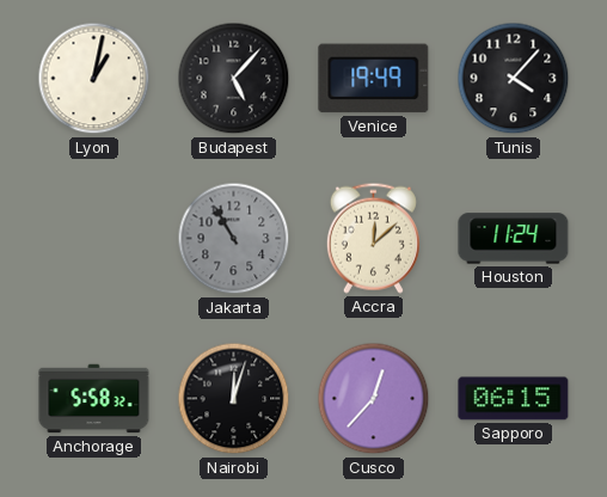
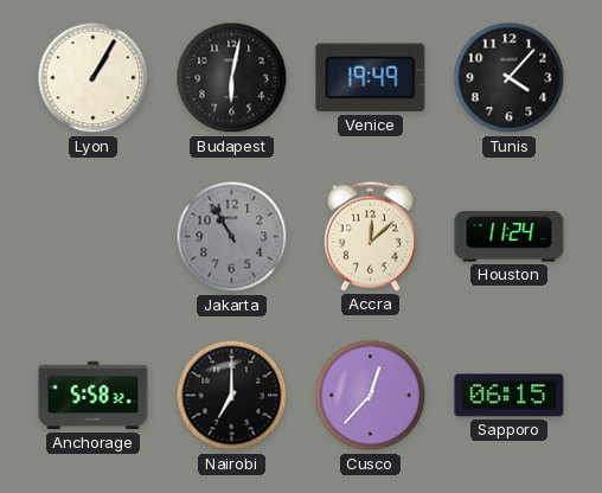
Lyon: 1:02 -> 1:05
Budapest: 5:07 -> 6:02
Nairobi: 12:03 -> 7:00
